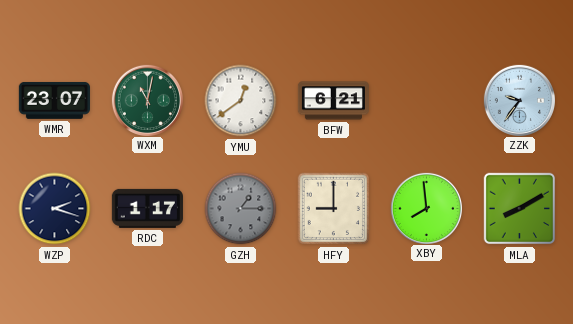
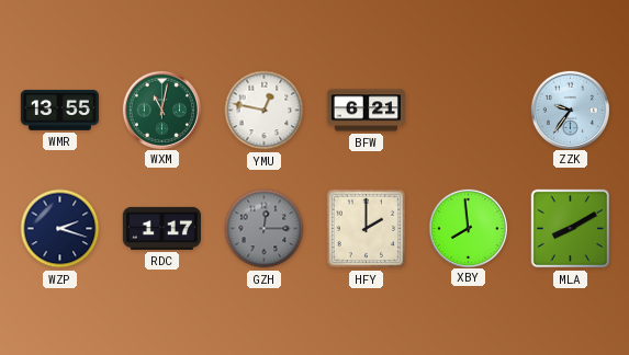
WMR: 23:07 -> 13:55
YMU: 12:39 -> 12:47
GZH: 1:15 -> 12:15
HFY: 9:00 -> 2:00
